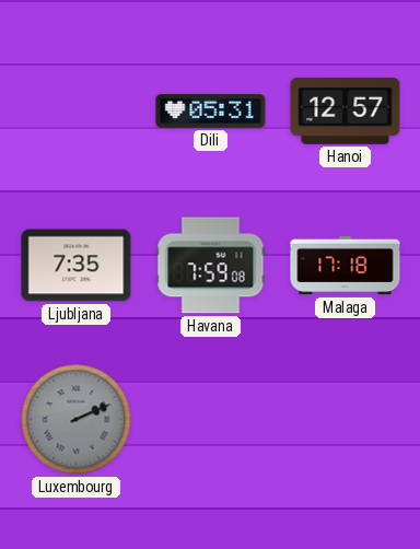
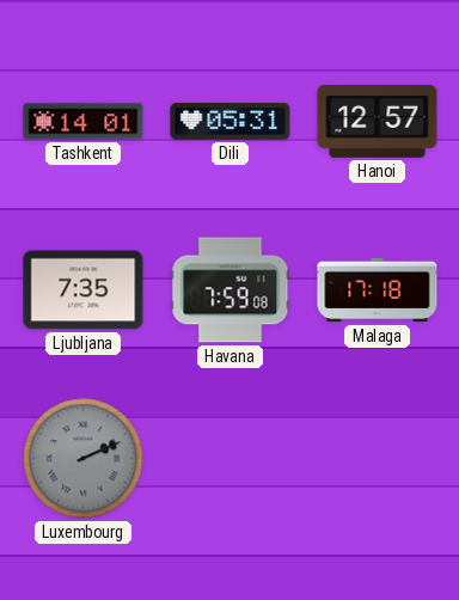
Tashkent: none -> 14:01
